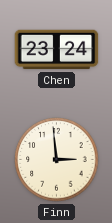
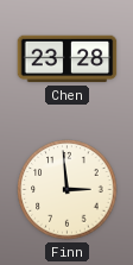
Chen: 23:24 -> 23:28
